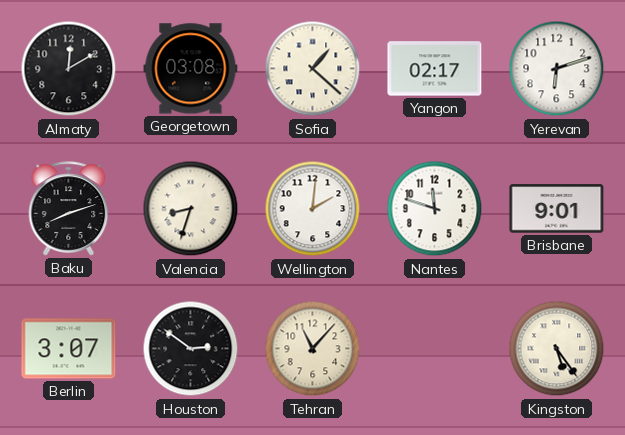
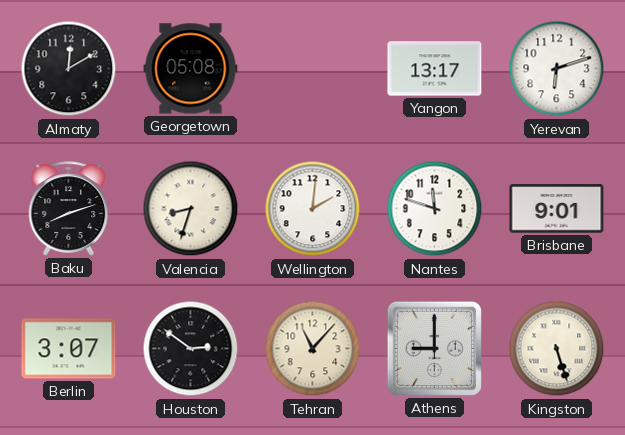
Georgetown: 03:08 -> 05:08
Sofia: 1:22 -> none
Yangon: 02:17 -> 13:17
Athens: none -> 9:00
Kingston: 5:24 -> 5:27
